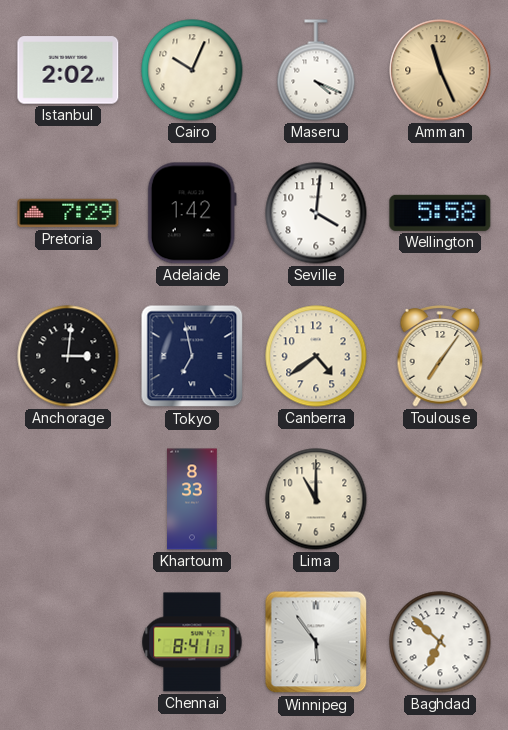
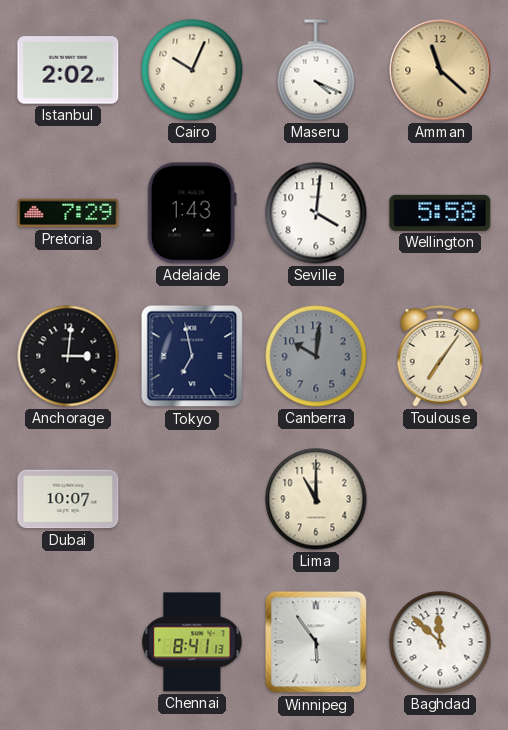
Amman: 11:26 -> 11:22
Adelaide: 1:42 -> 1:43
Canberra: 4:39 -> 10:01
Canberra dial: cream -> grey
Dubai: none -> 10:07
Khartoum: 8:33 -> none
Baghdad: 6:52 -> 11:52
